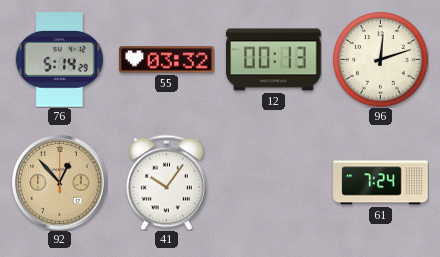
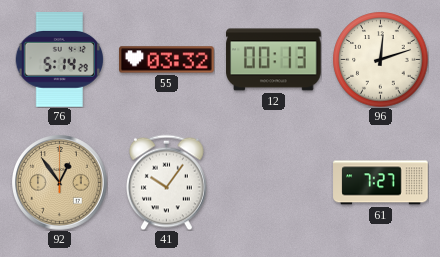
92: 12:53 -> 12:54
61: 7:24 -> 7:27
